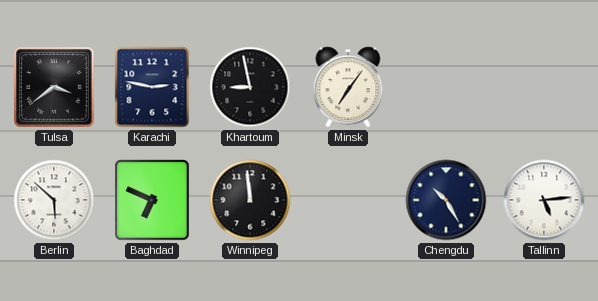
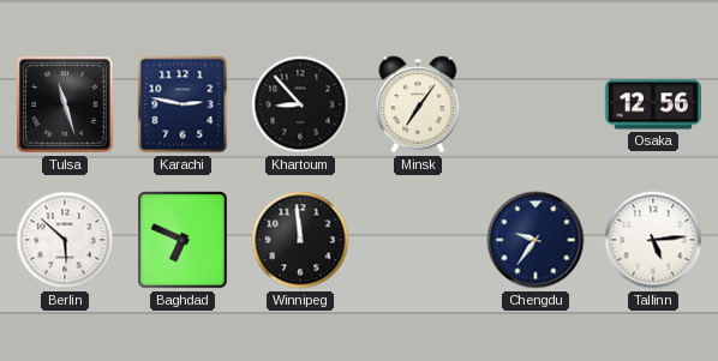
Tulsa: 3:39 -> 11:27
Khartoum: 8:58 -> 8:53
Osaka: none -> 12:56
Chengdu: 10:25 -> 9:36
